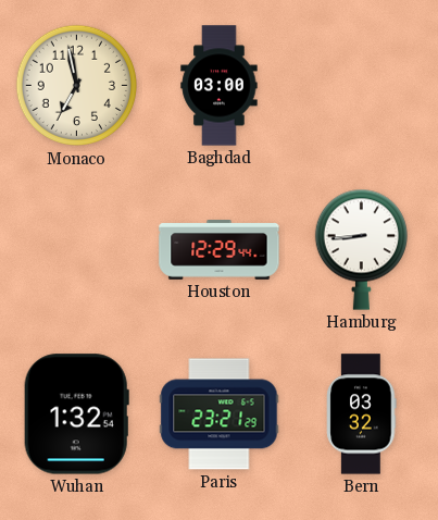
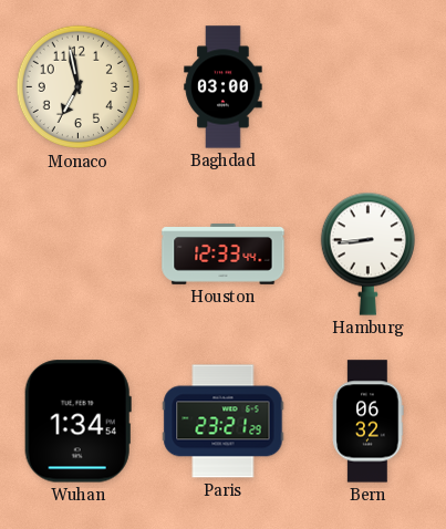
Houston: 12:29 -> 12:33
Wuhan: 1:32 -> 1:34
Bern: 03:32 -> 06:32
